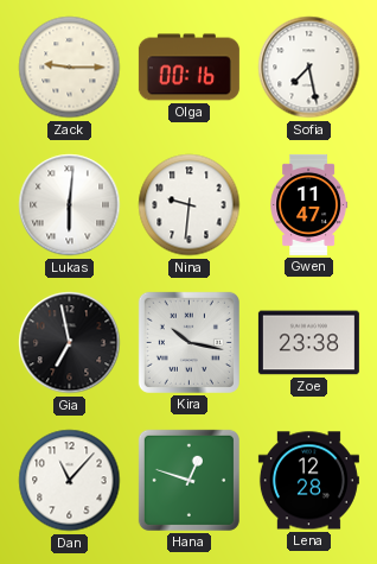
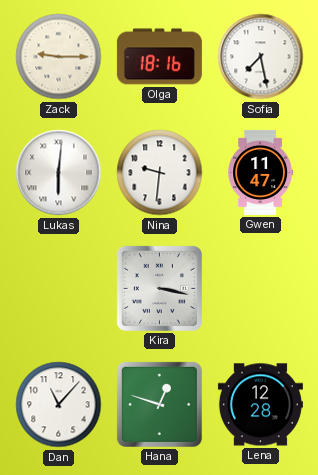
Olga: 00:16 -> 18:16
Gia: 6:58 -> none
Kira: 10:17 -> 3:17
Zoe: 23:38 -> none
